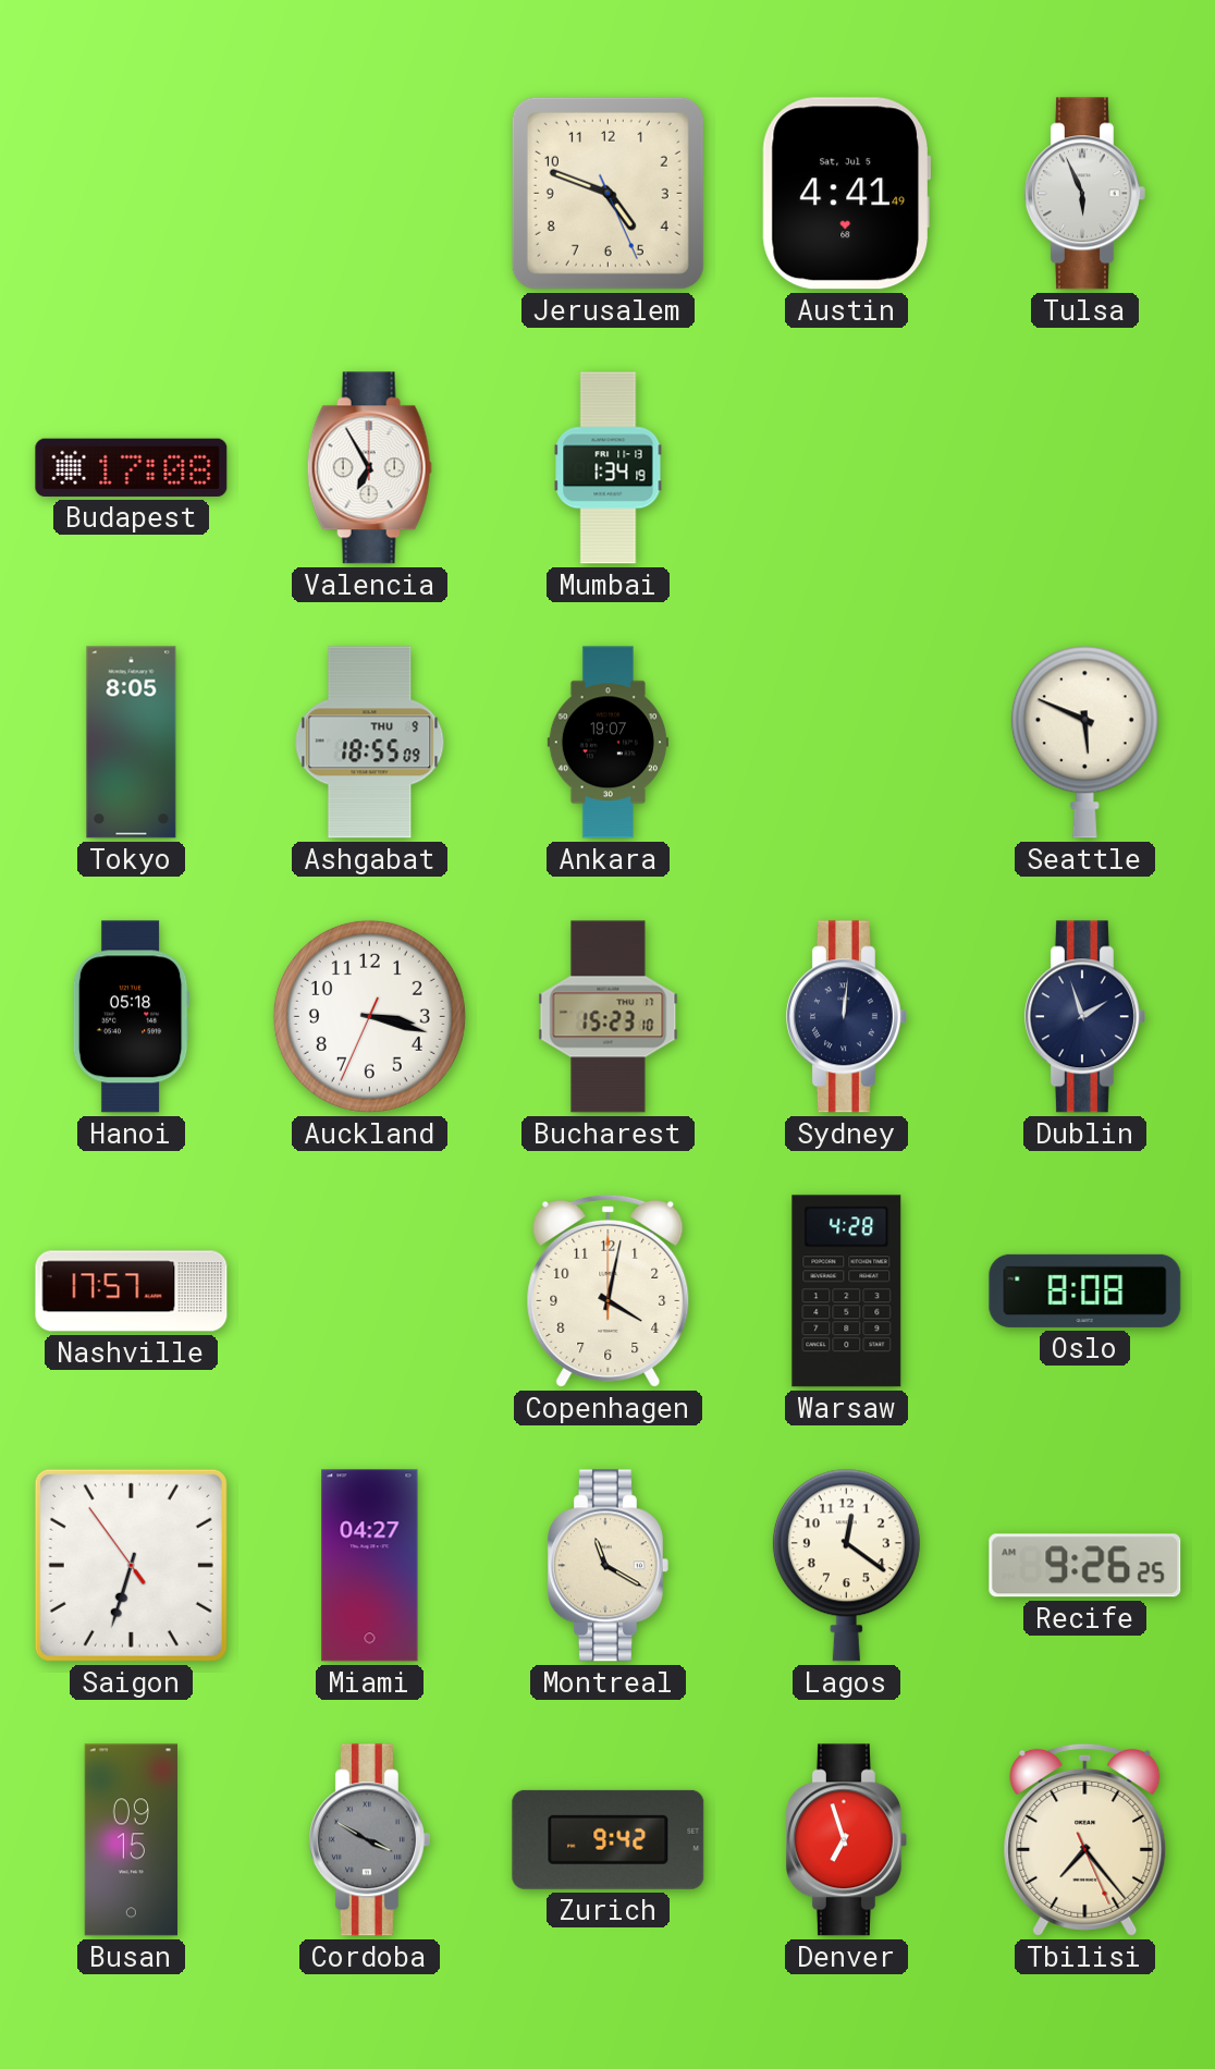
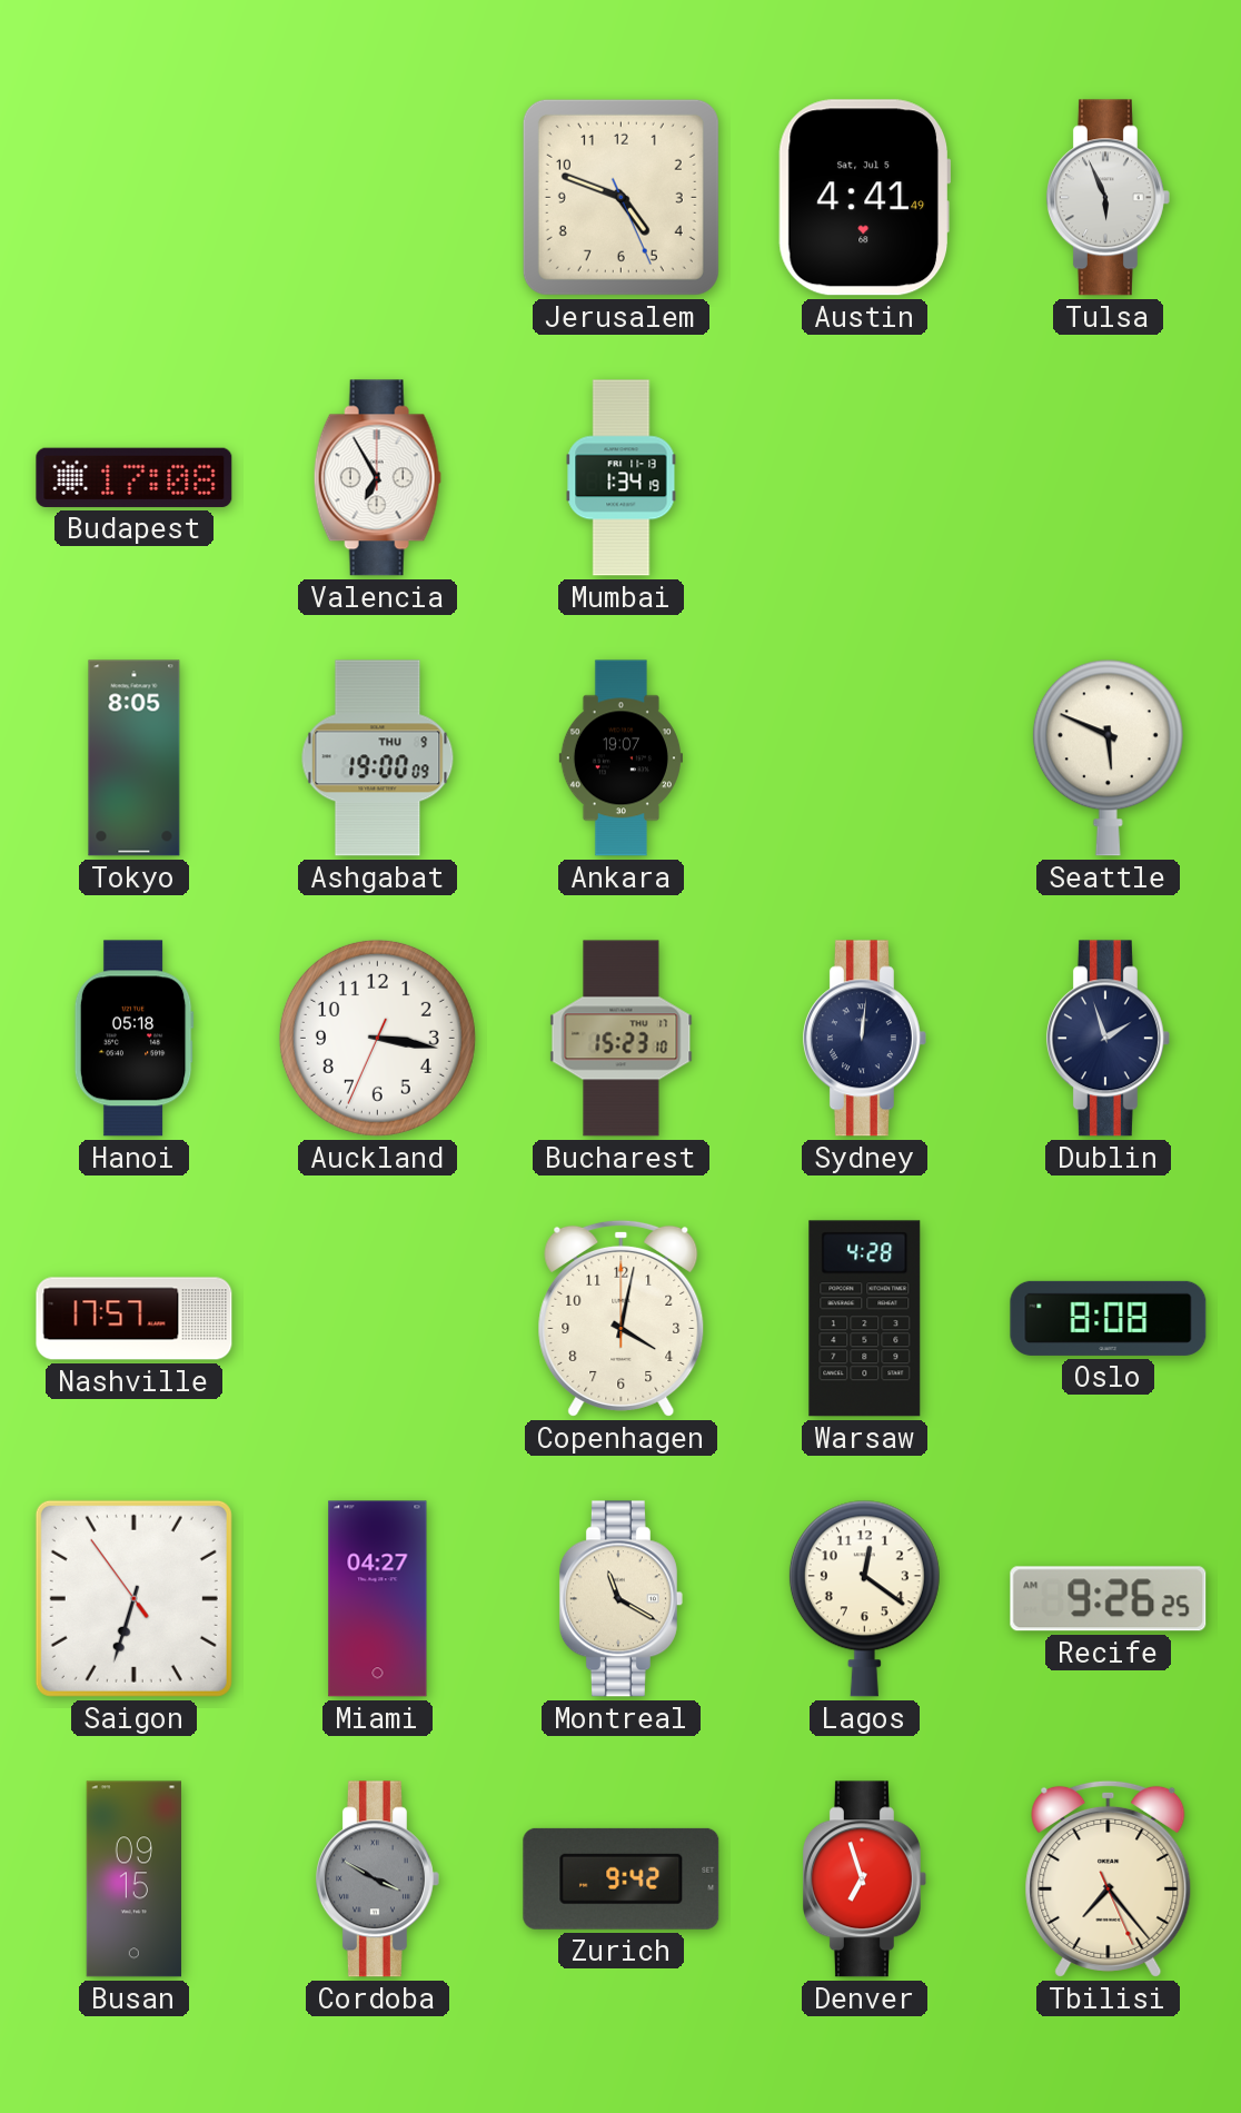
Ashgabat: 18:55 -> 19:00
Auckland: 3:17 -> 3:16
